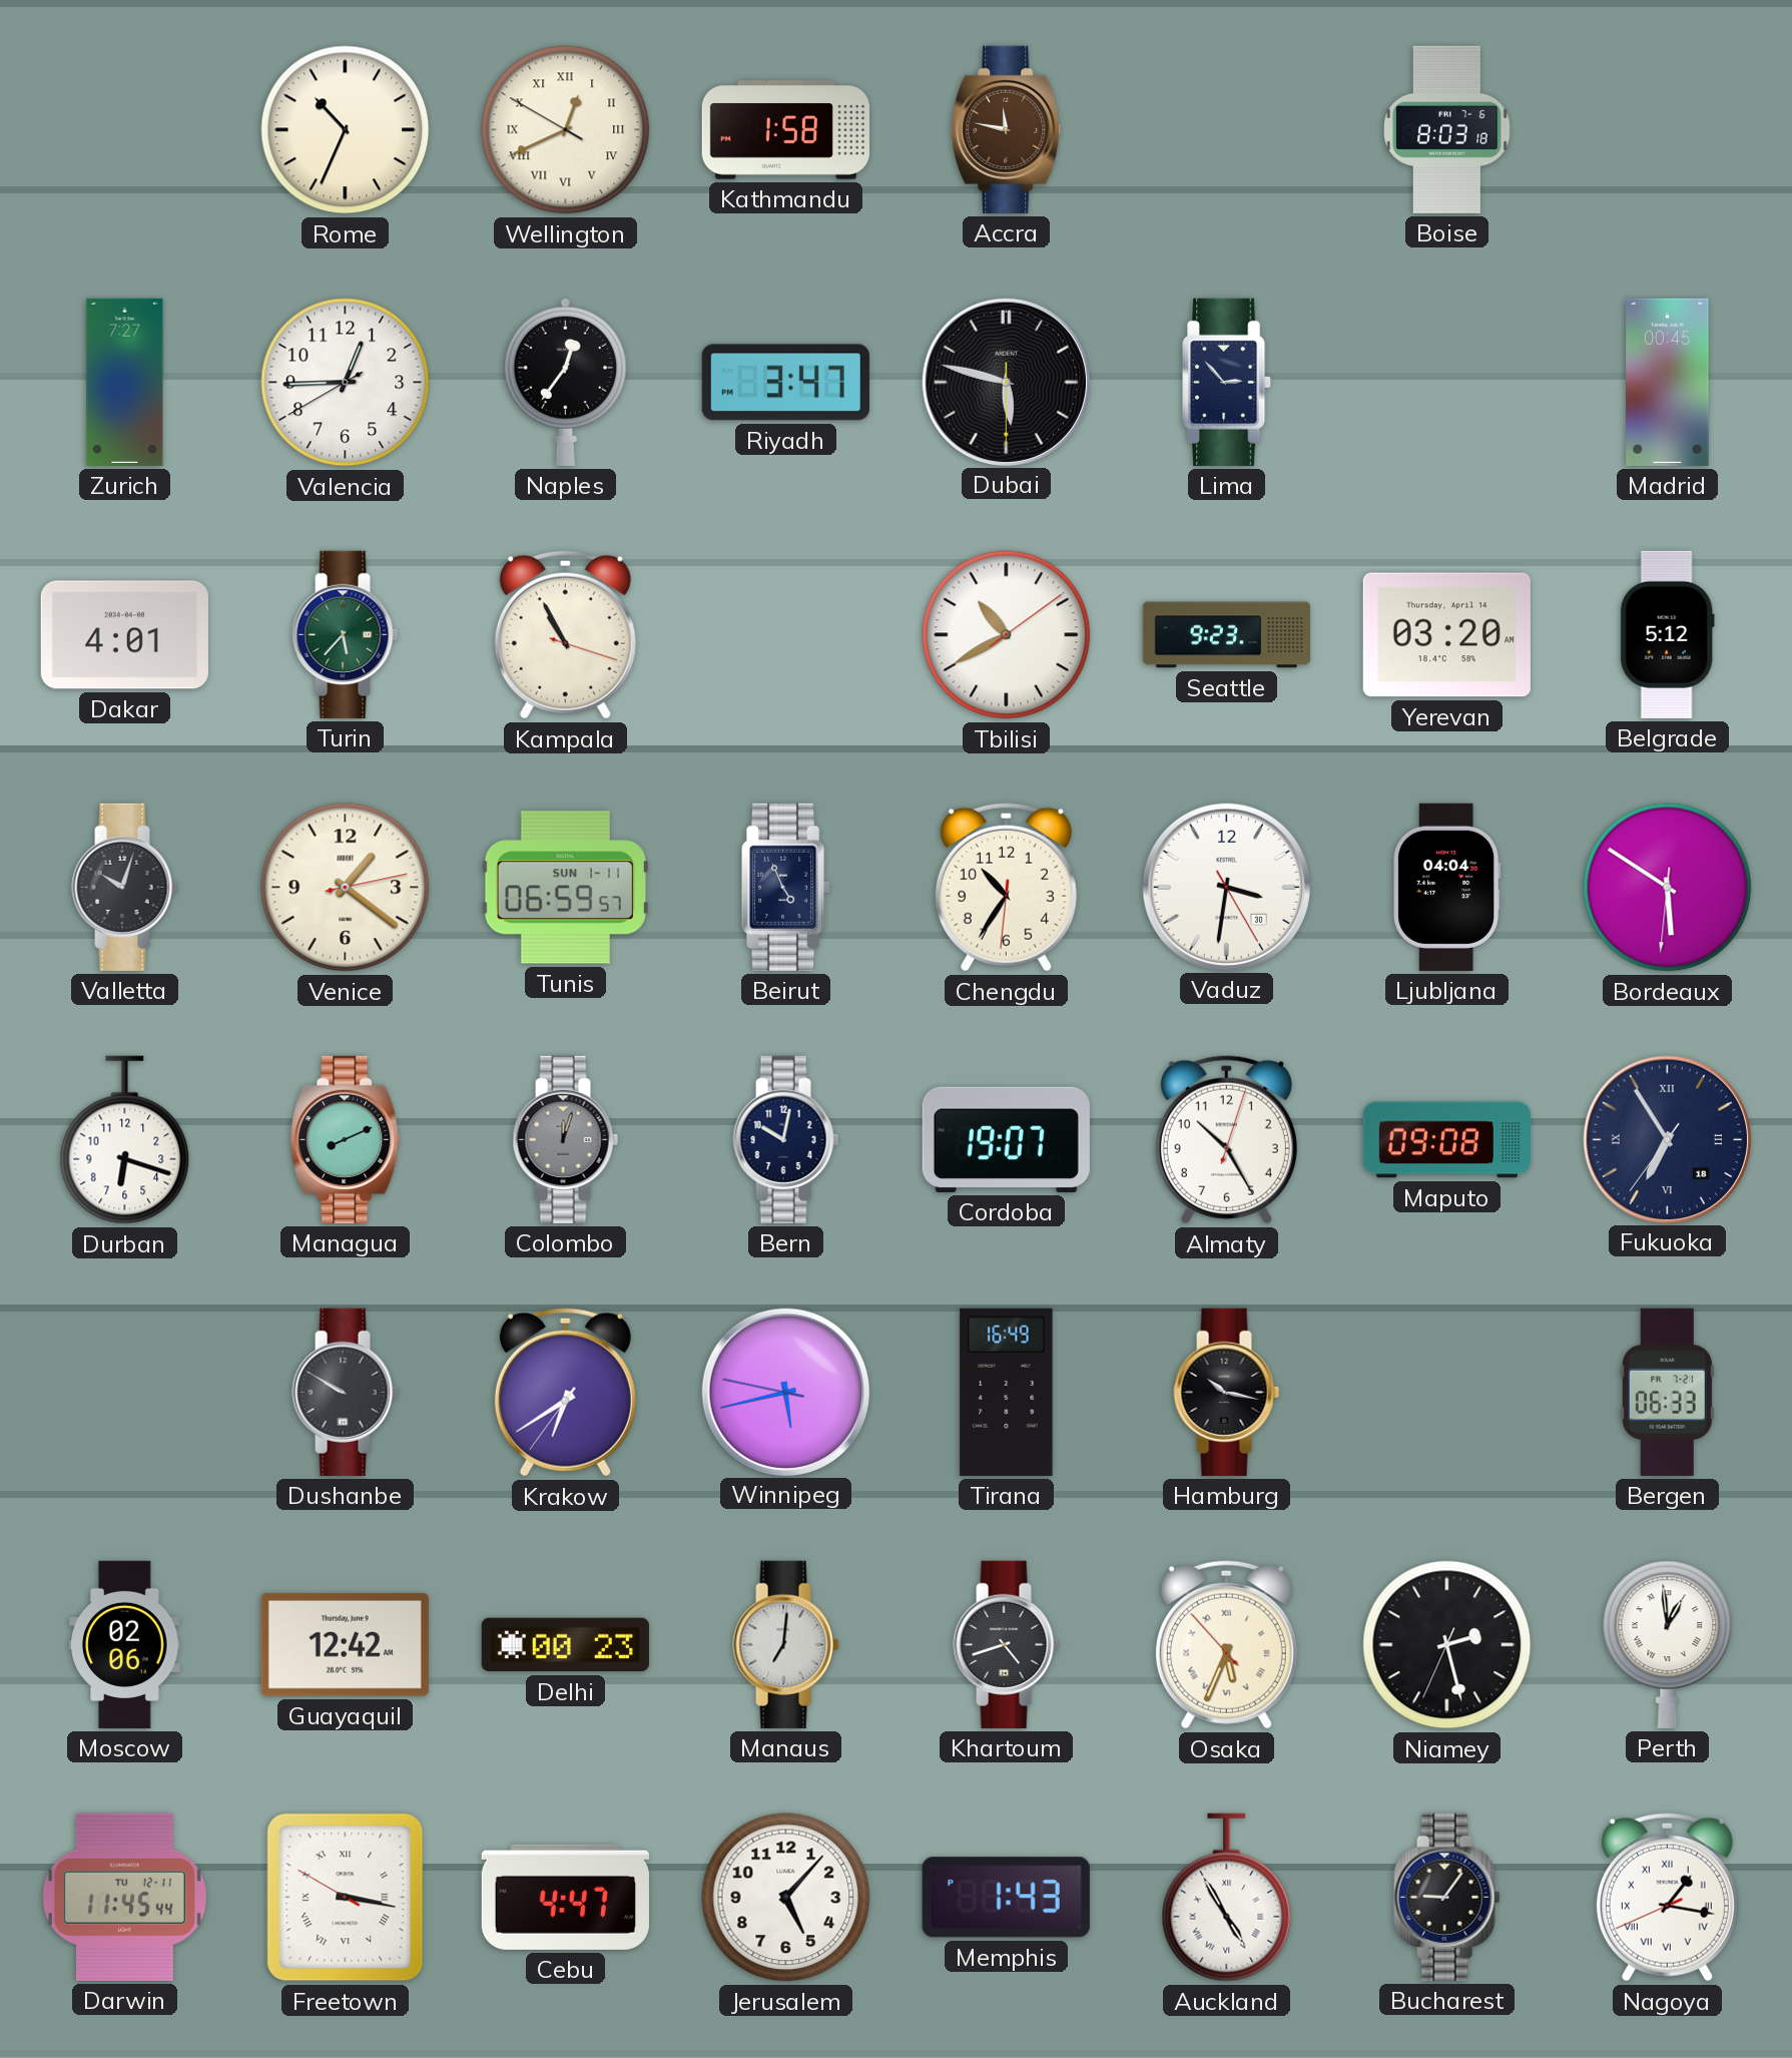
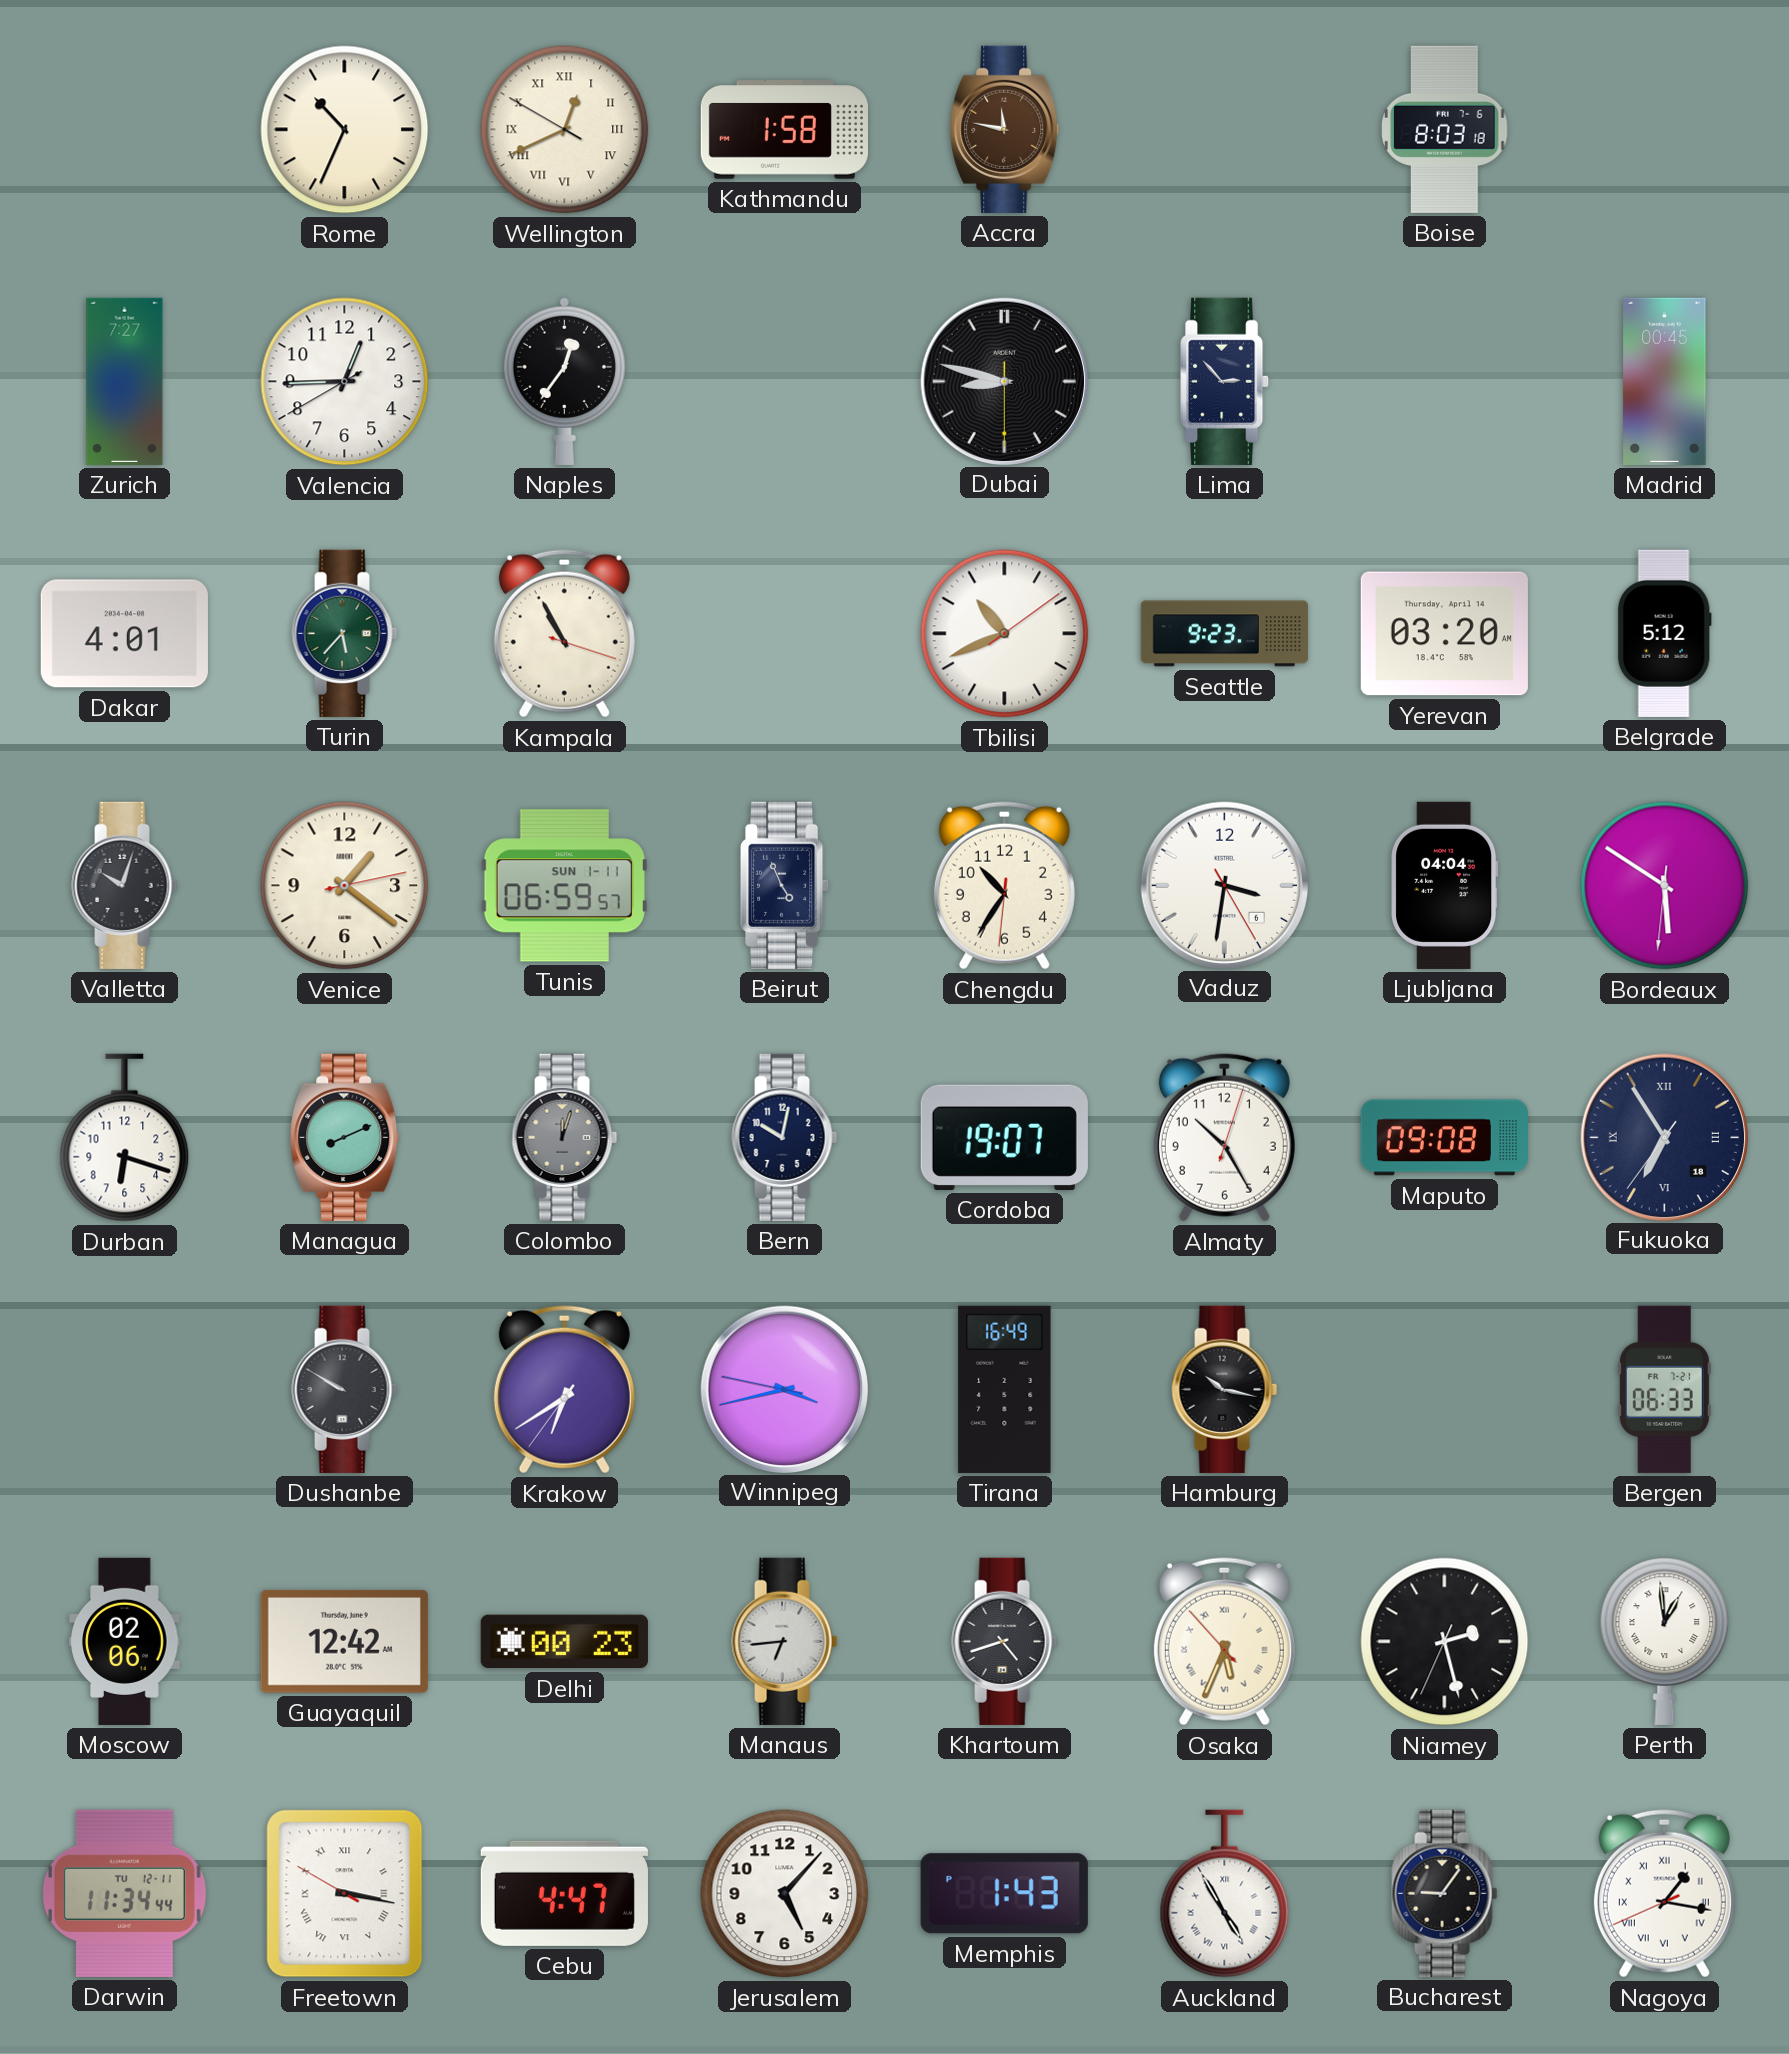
Riyadh: 3:47 -> none
Dubai: 5:47 -> 8:47
Tbilisi: 10:40 -> 10:41
Vaduz date: 30 -> 6
Winnipeg: 5:42 -> 3:42
Manaus: 7:01 -> 6:44
Darwin: 11:45 -> 11:34
